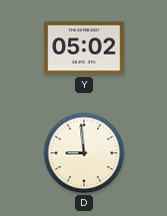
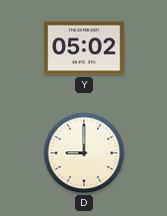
D: 8:59 -> 9:00
